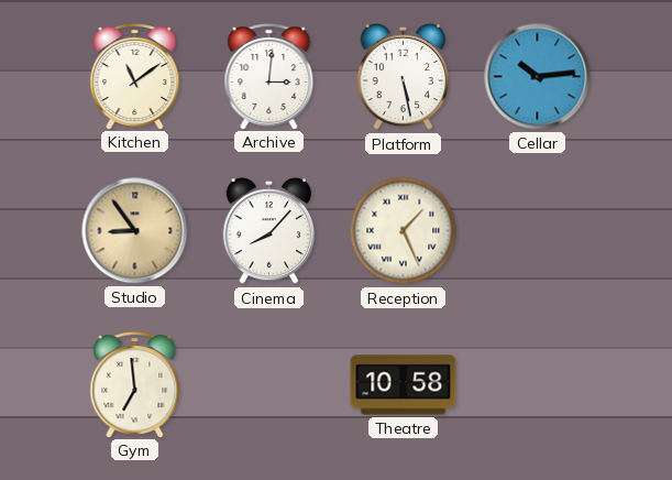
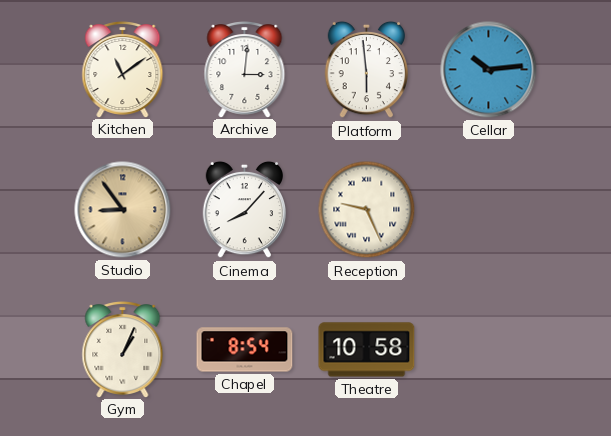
Platform: 5:28 -> 5:59
Reception: 1:26 -> 9:26
Gym: 6:59 -> 1:04
Chapel: none -> 8:54
